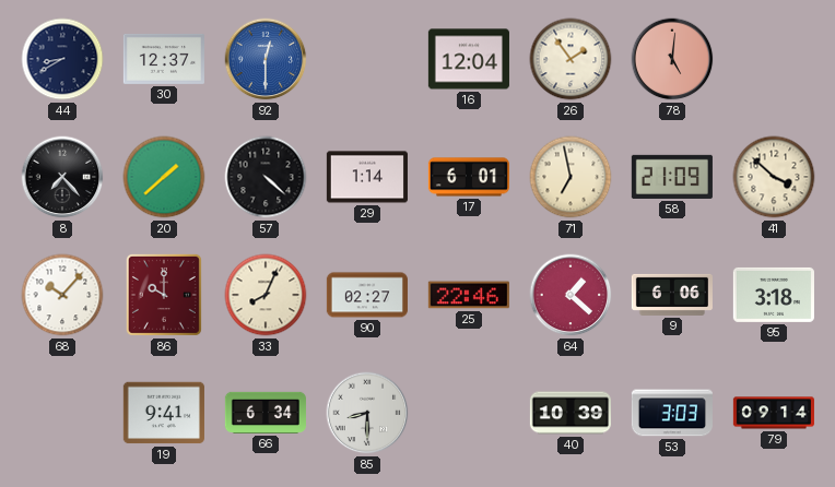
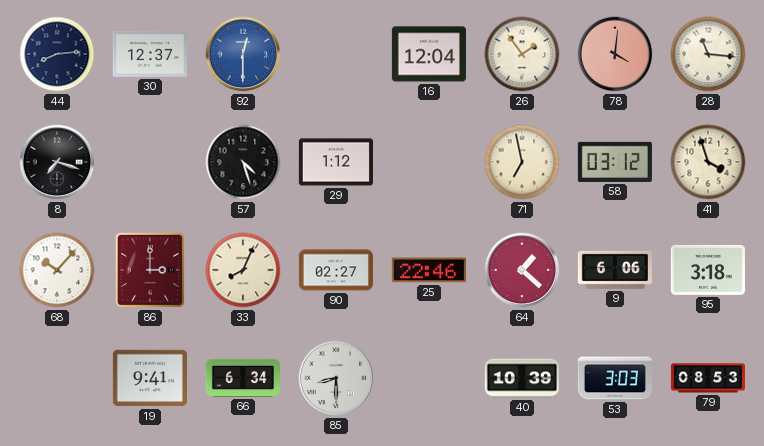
44: 8:40 -> 8:14
78: 5:01 -> 4:01
28: none -> 11:16
8: 7:23 -> 7:18
20: 1:38 -> none
57: 4:22 -> 4:27
29: 1:14 -> 1:12
17: 6:01 -> none
58: 21:09 -> 03:12
41: 3:52 -> 3:57
86: 10:00 -> 3:00
79: 09:14 -> 08:53
